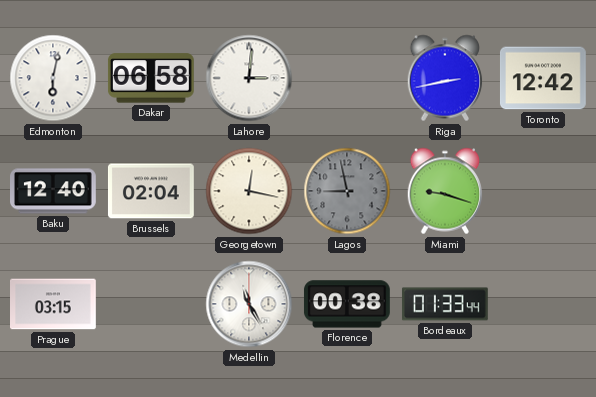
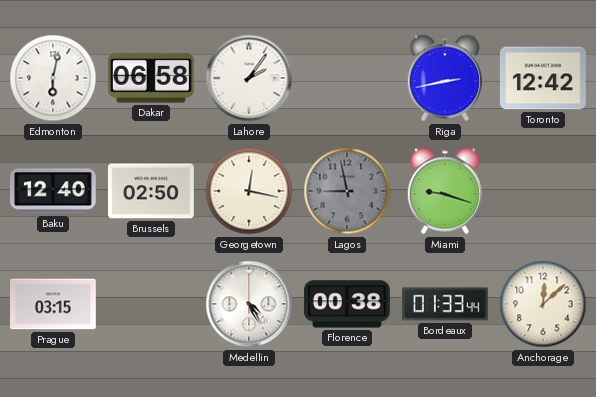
Lahore: 3:01 -> 2:06
Brussels: 02:04 -> 02:50
Medellin: 11:25 -> 4:25
Anchorage: none -> 12:08
